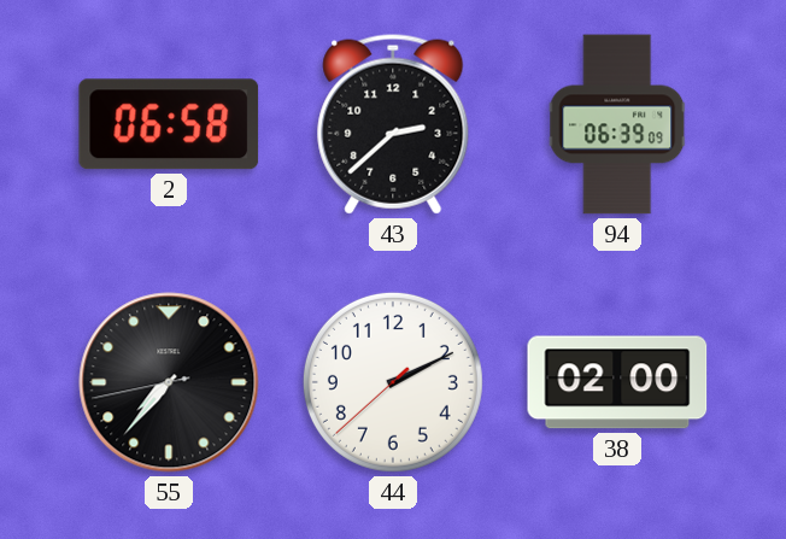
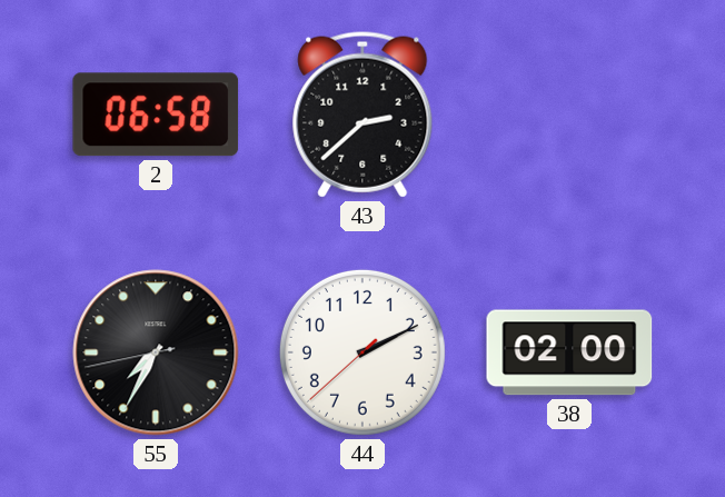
94: 06:39 -> none
55: 7:36 -> 7:34
